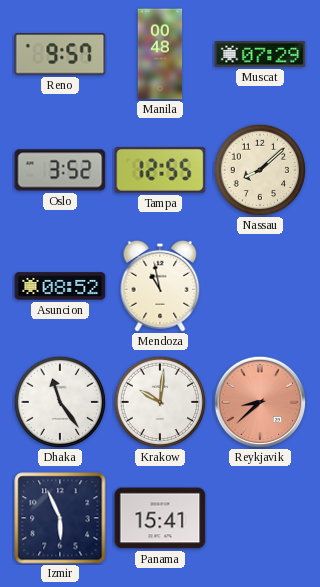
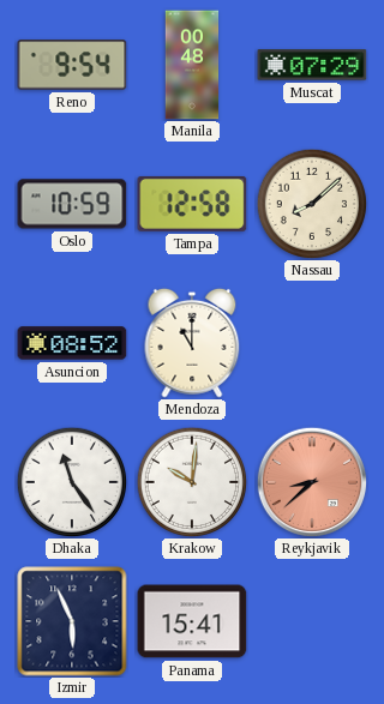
Reno: 9:57 -> 9:54
Oslo: 3:52 -> 10:59
Tampa: 12:55 -> 12:58
Mendoza: 10:58 -> 11:00
